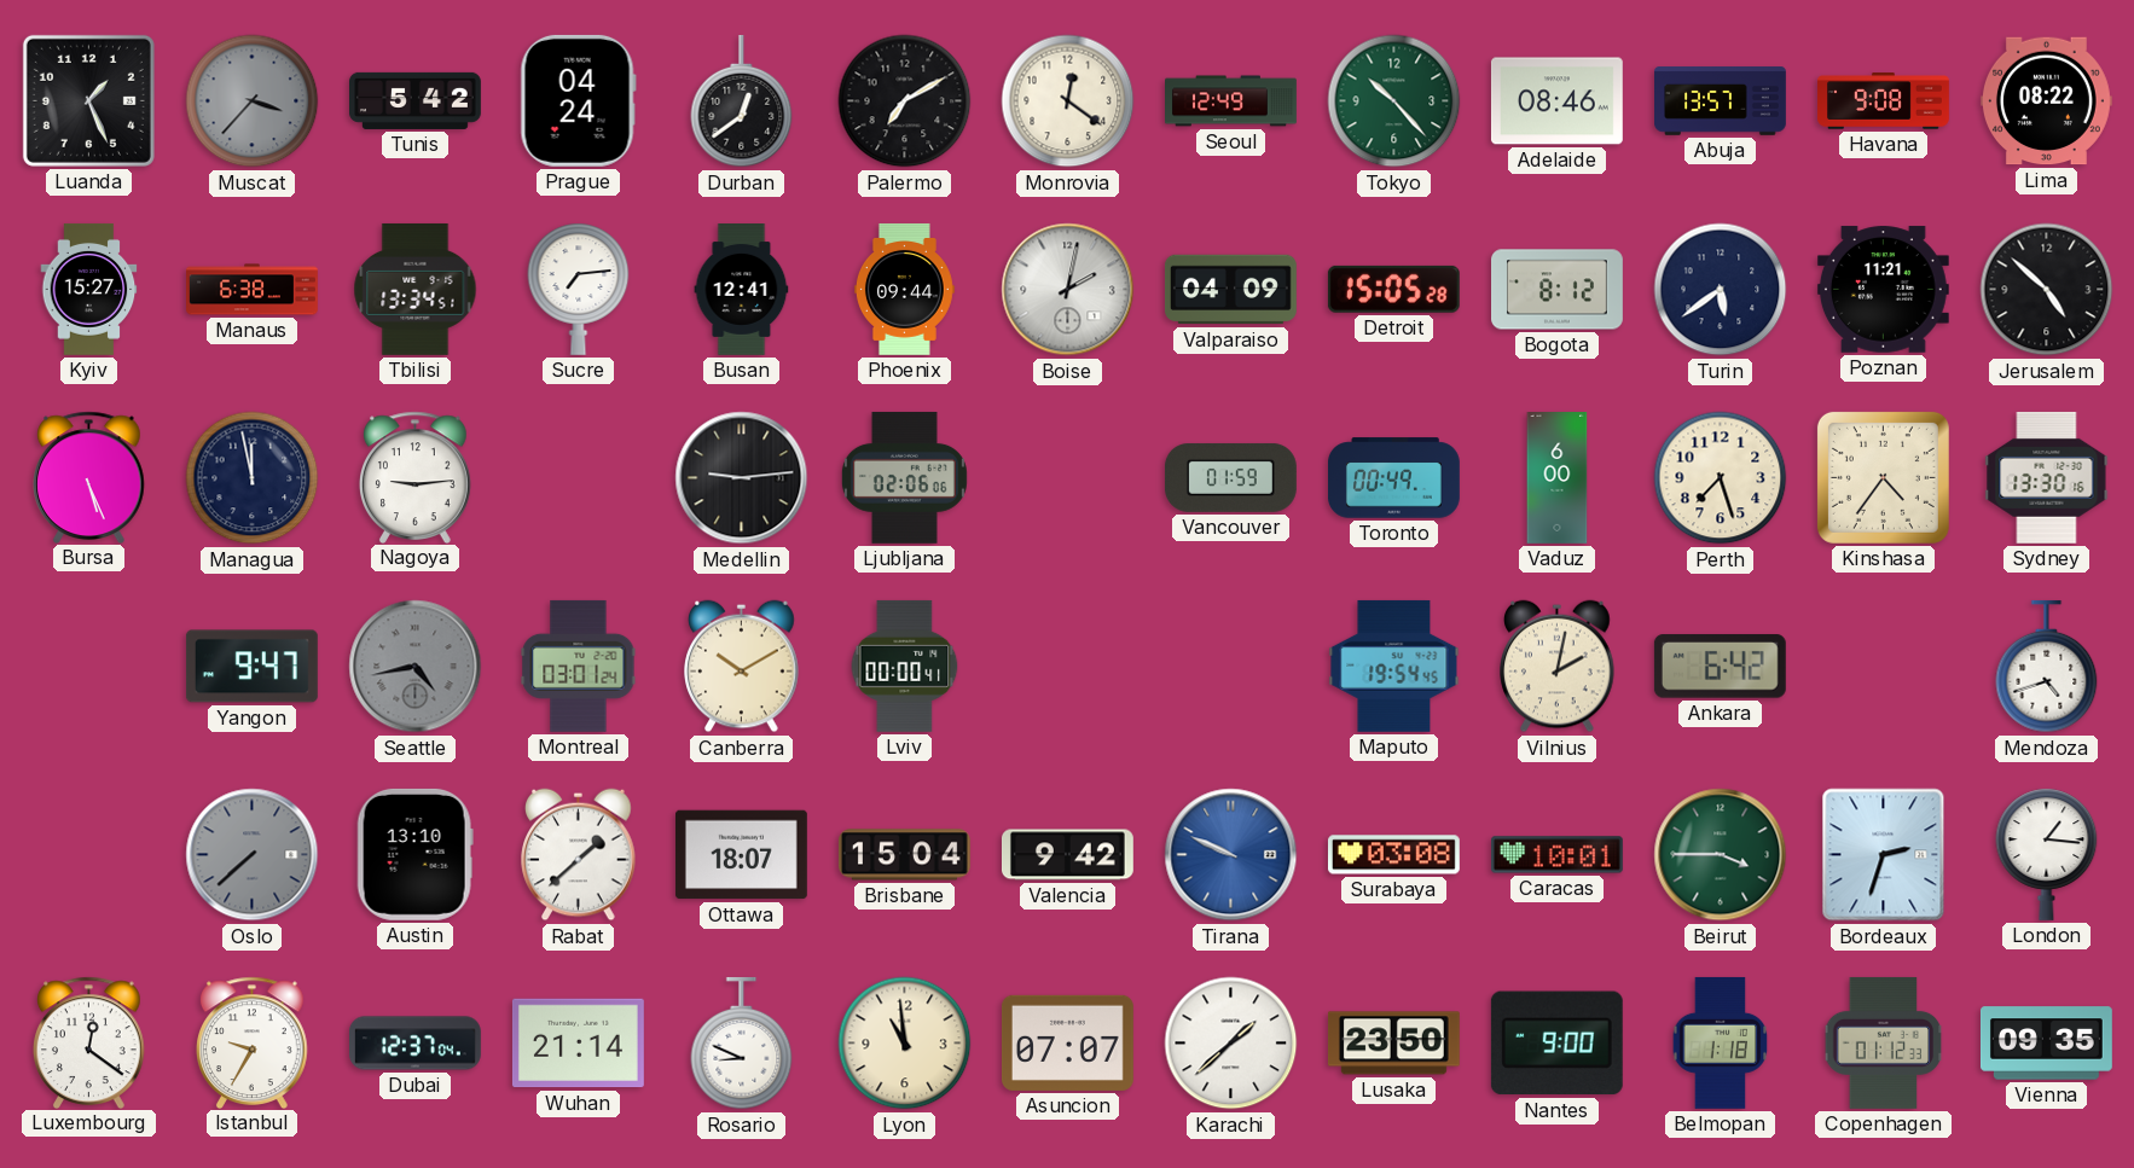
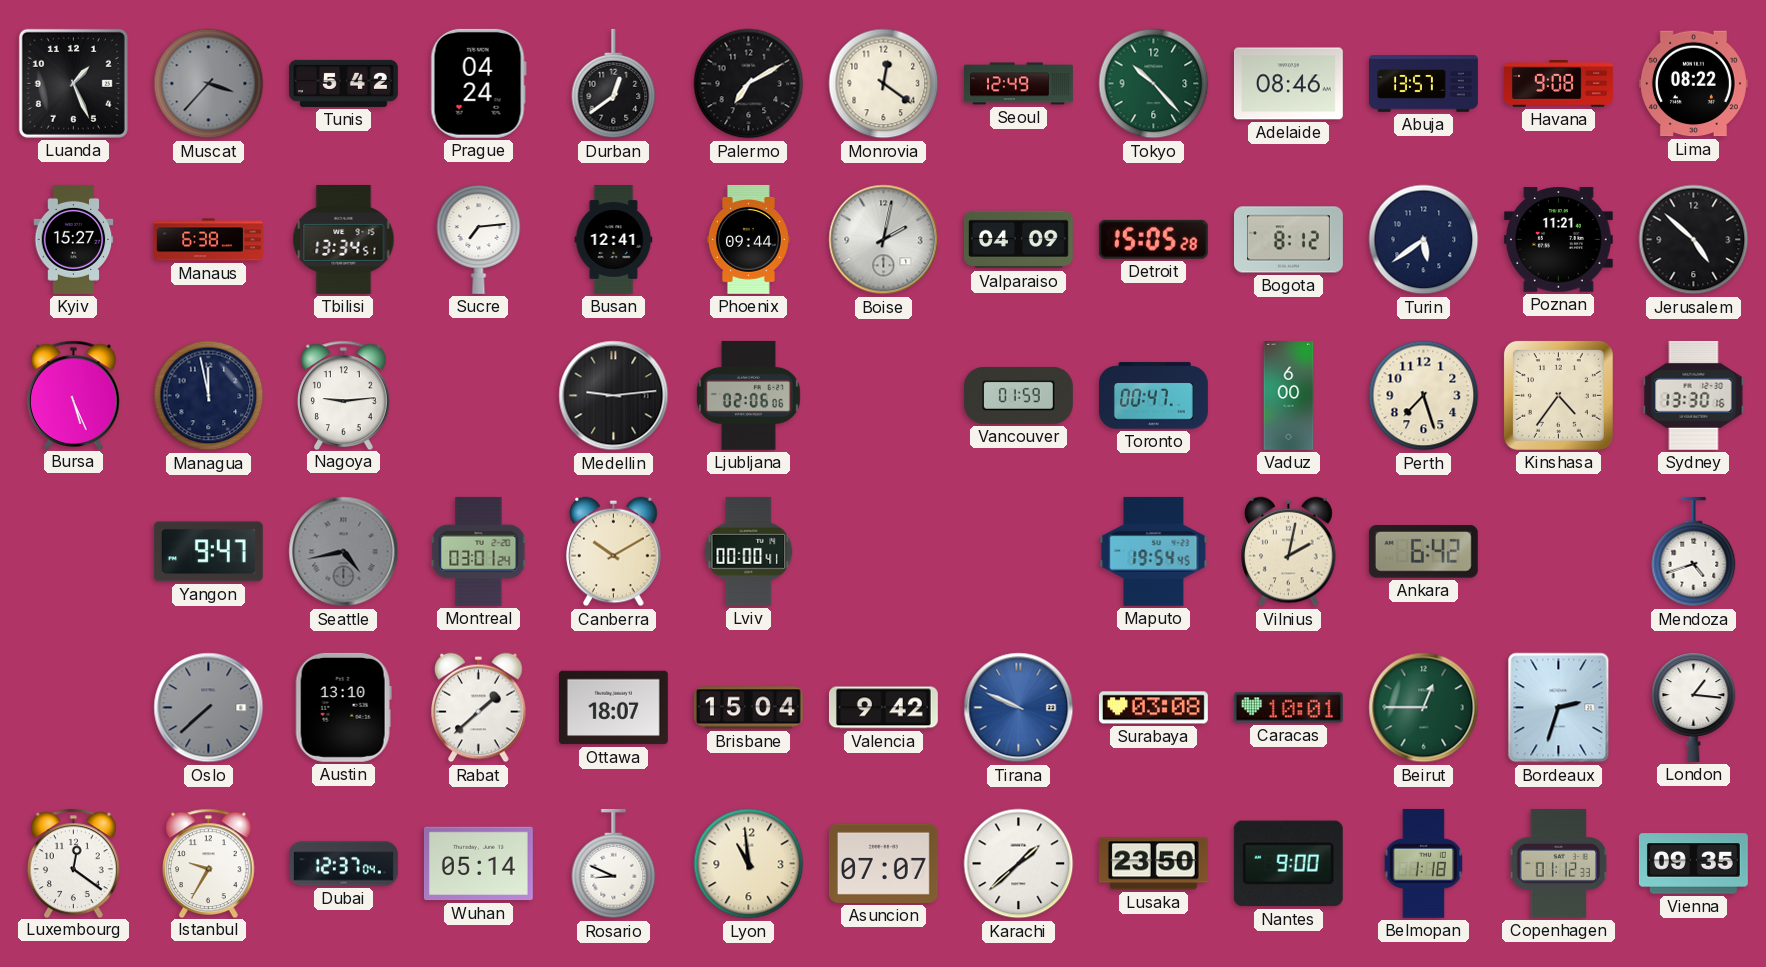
Toronto: 00:49 -> 00:47
Beirut: 3:45 -> 12:45
Wuhan: 21:14 -> 05:14
